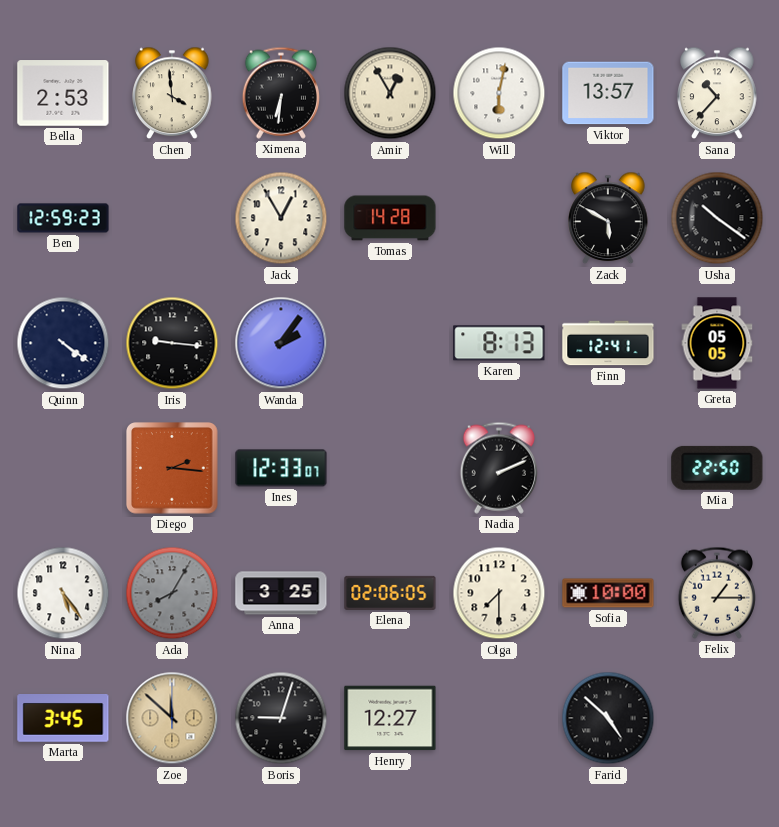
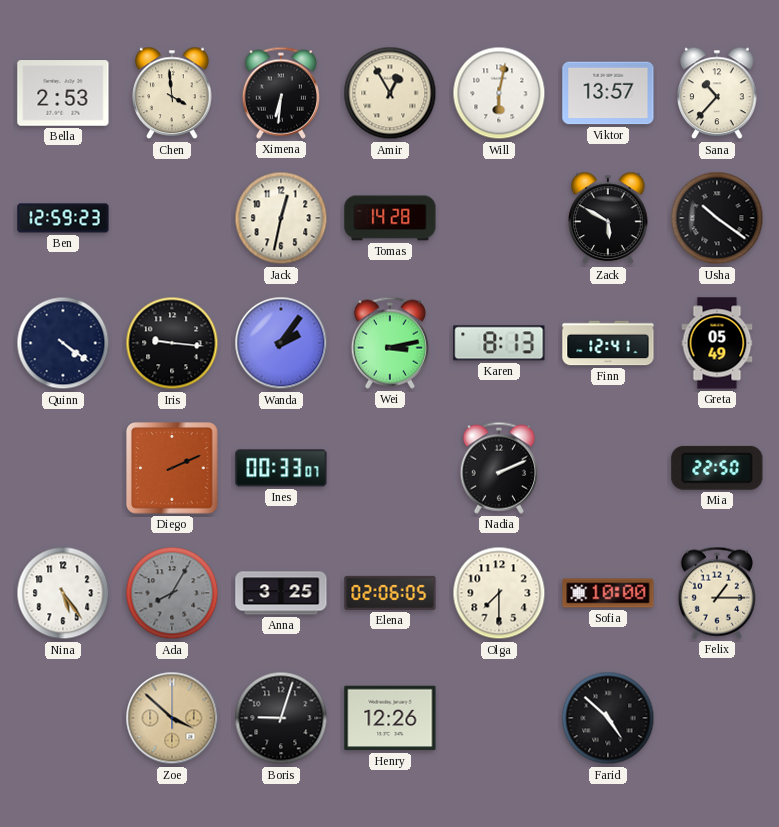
Jack: 12:55 -> 12:32
Wei: none -> 3:13
Greta: 05:05 -> 05:49
Diego: 2:16 -> 2:11
Ines: 12:33 -> 00:33
Marta: 3:45 -> none
Zoe: 11:52 -> 3:52
Henry: 12:27 -> 12:26
